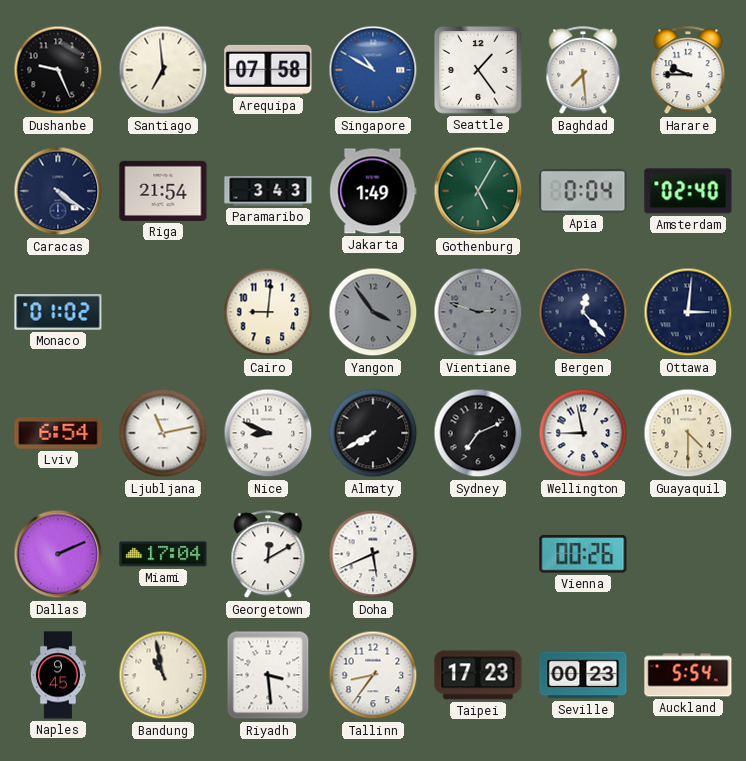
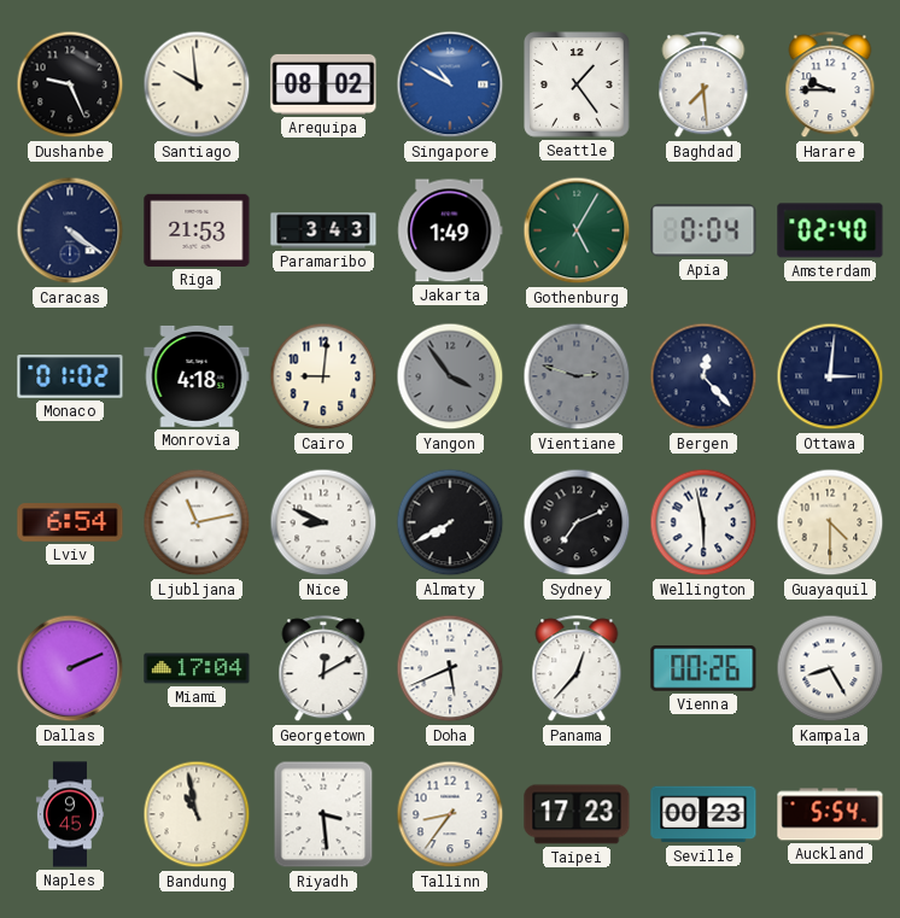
Santiago: 6:59 -> 9:59
Arequipa: 07:58 -> 08:02
Riga: 21:54 -> 21:53
Monrovia: none -> 4:18
Wellington: 8:58 -> 5:58
Panama: none -> 12:37
Kampala: none -> 8:25
